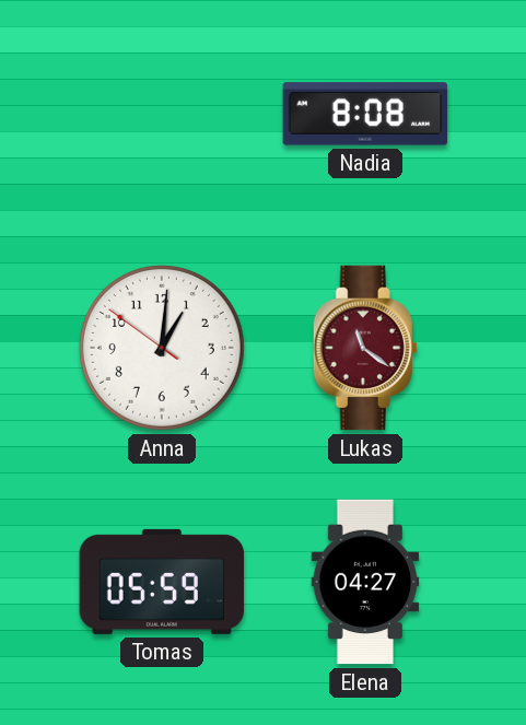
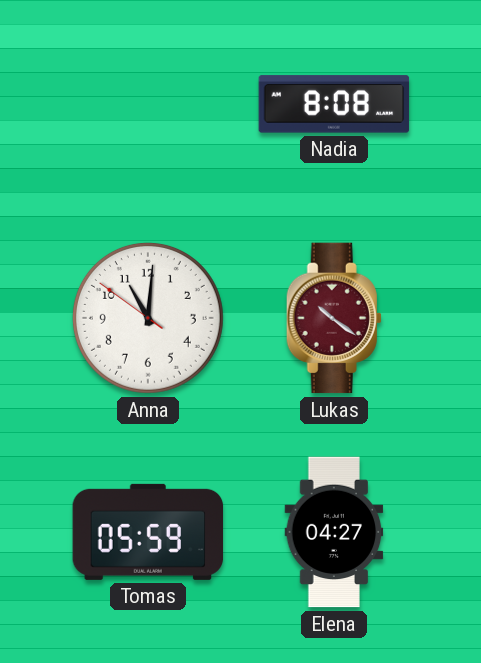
Anna: 1:00 -> 11:00
Lukas: 11:21 -> 10:21
